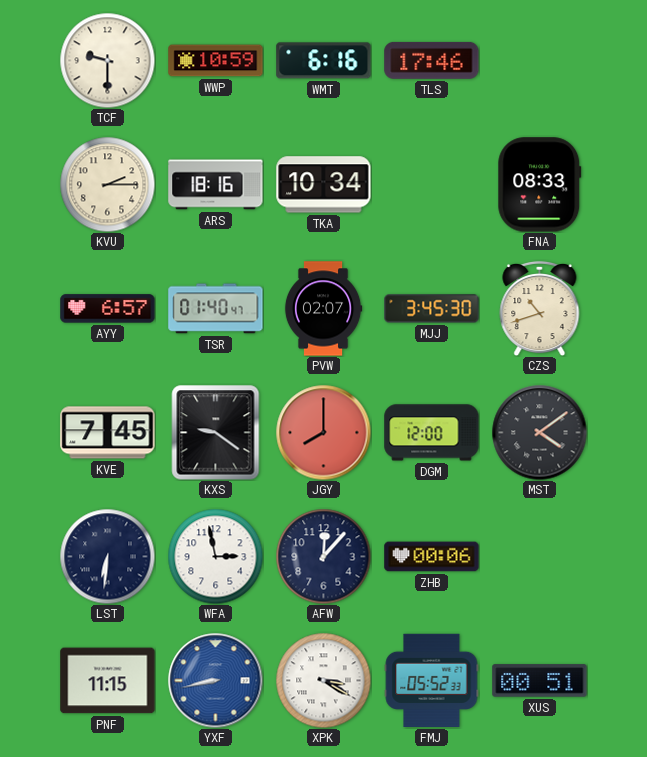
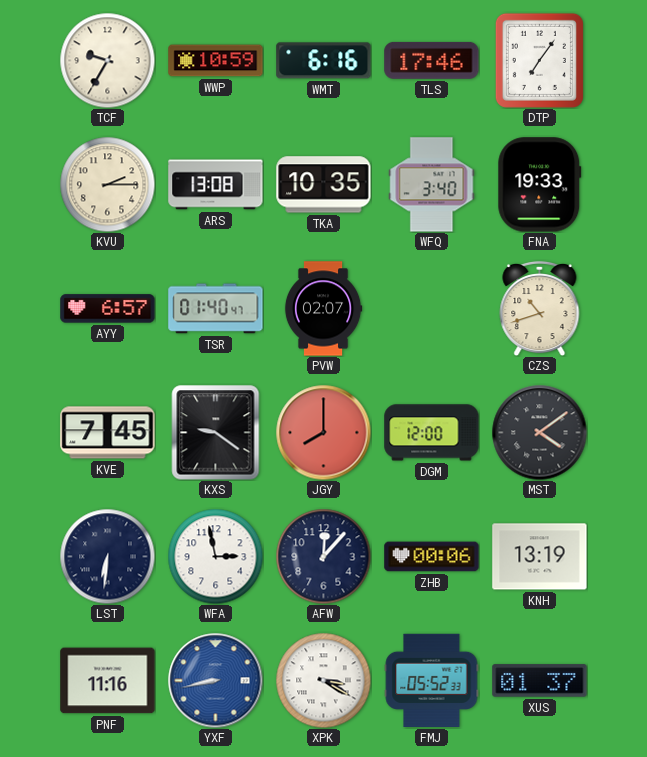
TCF: 9:30 -> 9:35
DTP: none -> 7:06
ARS: 18:16 -> 13:08
TKA: 10:34 -> 10:35
WFQ: none -> 3:40
FNA: 08:33 -> 19:33
MJJ: 3:45 -> none
KNH: none -> 13:19
PNF: 11:15 -> 11:16
XUS: 00:51 -> 01:37
